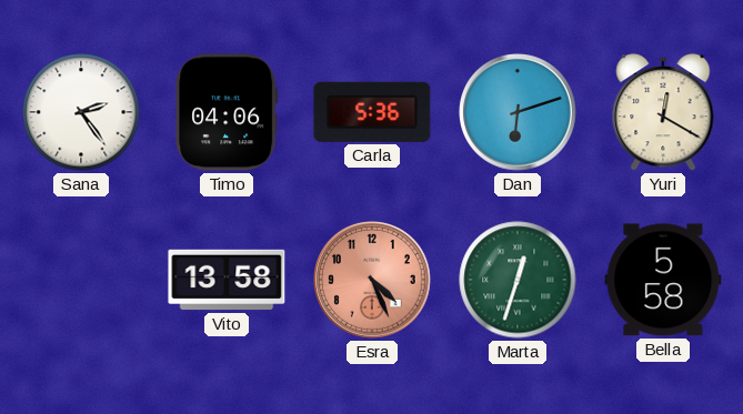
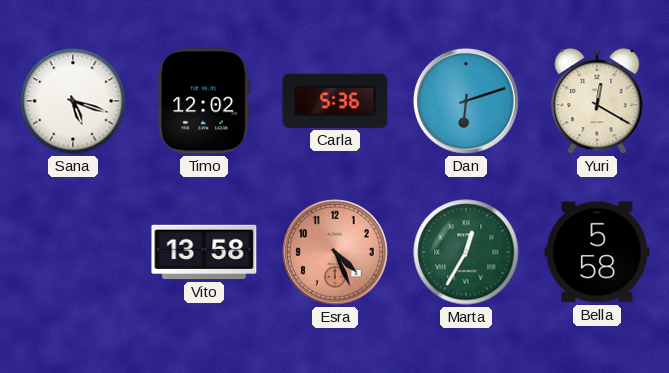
Sana: 2:24 -> 5:18
Timo: 04:06 -> 12:02
Marta: 12:33 -> 12:35
